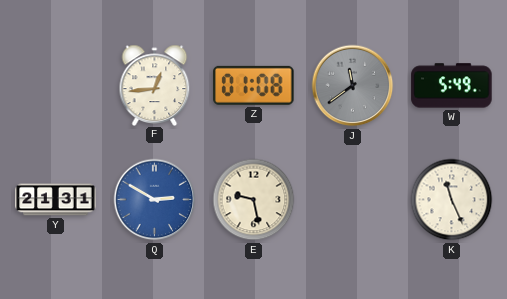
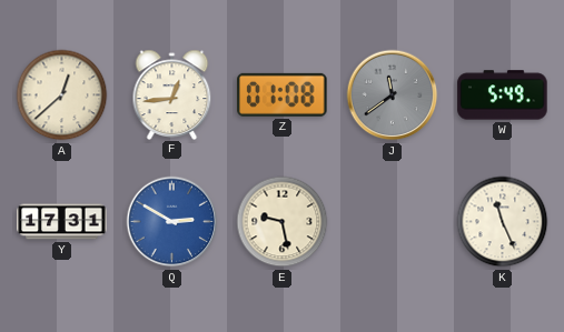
A: none -> 12:38
Y: 21:31 -> 17:31
